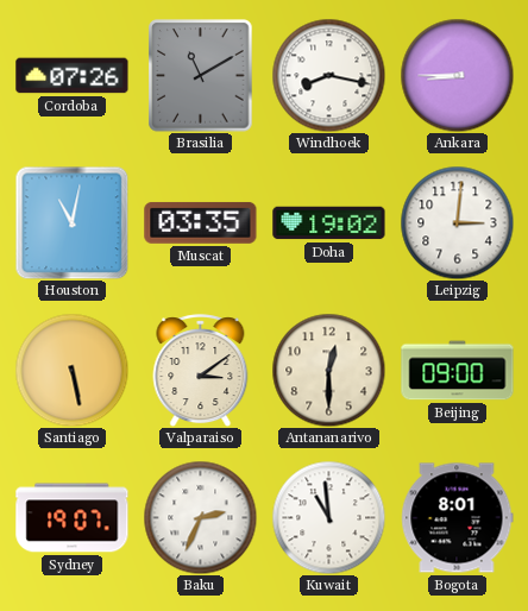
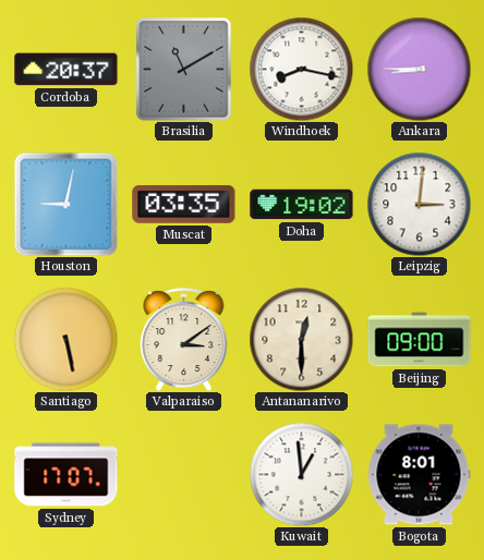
Cordoba: 07:26 -> 20:37
Houston: 11:02 -> 9:02
Sydney: 19:07 -> 17:07
Baku: 2:34 -> none
Kuwait: 10:59 -> 12:59
